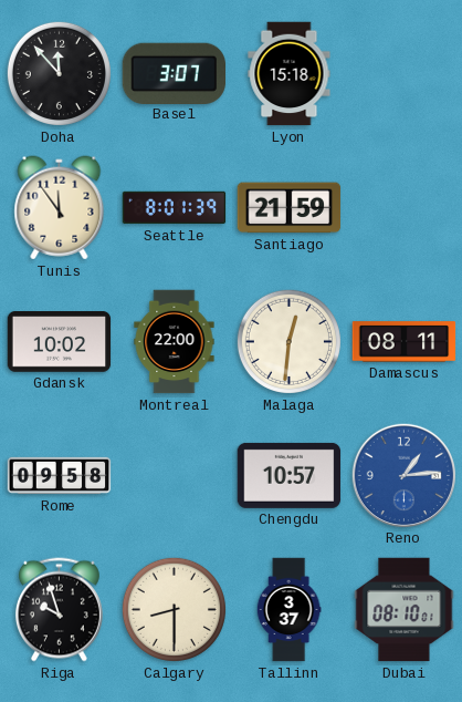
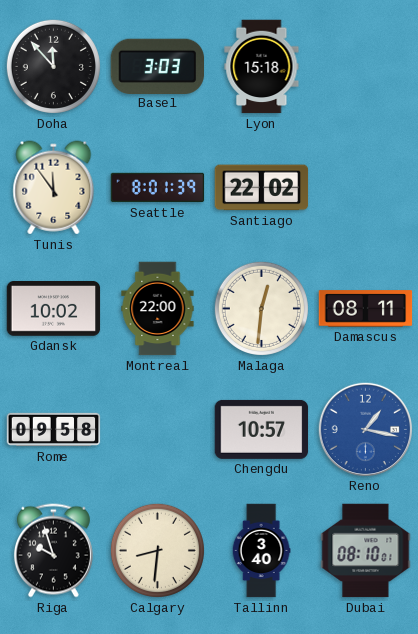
Basel: 3:07 -> 3:03
Santiago: 21:59 -> 22:02
Reno: 1:14 -> 1:17
Calgary: 8:30 -> 8:31
Tallinn: 3:37 -> 3:40
